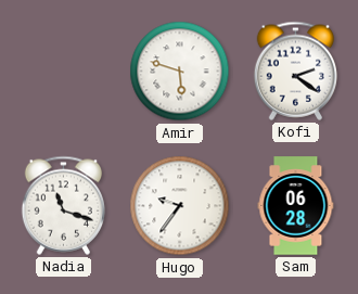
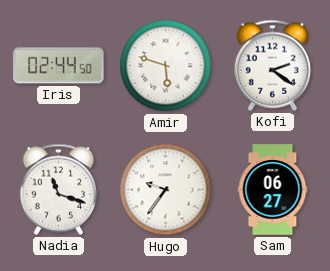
Iris: none -> 02:44
Sam: 06:28 -> 06:27
